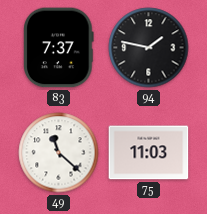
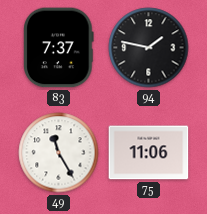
49: 11:22 -> 11:25
75: 11:03 -> 11:06
